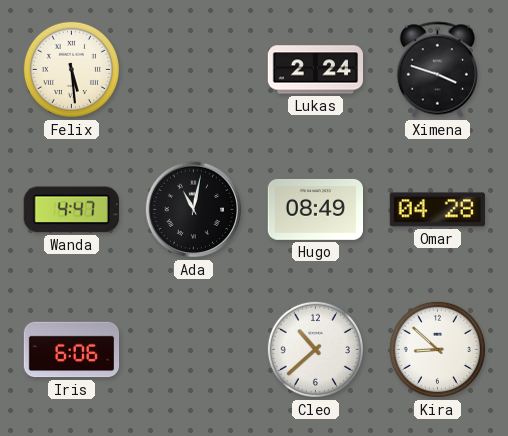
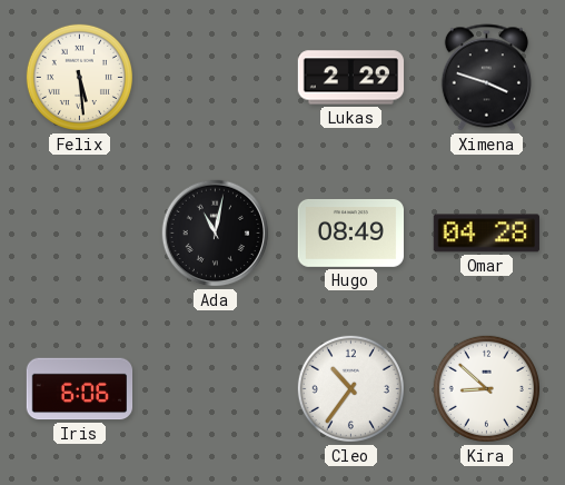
Lukas: 2:24 -> 2:29
Wanda: 4:47 -> none
Cleo: 10:38 -> 10:36
